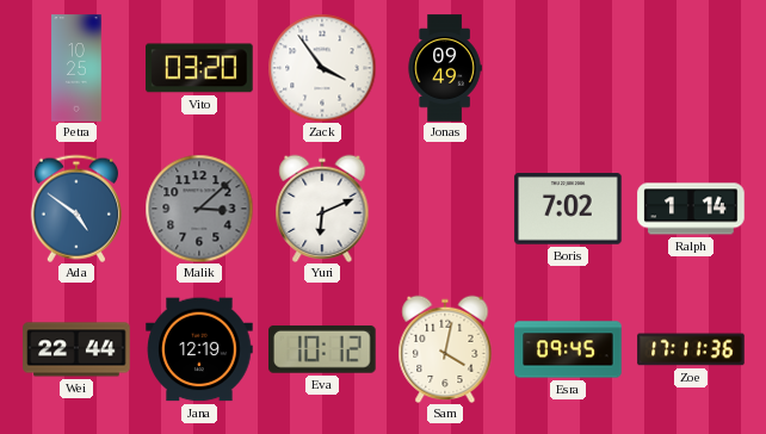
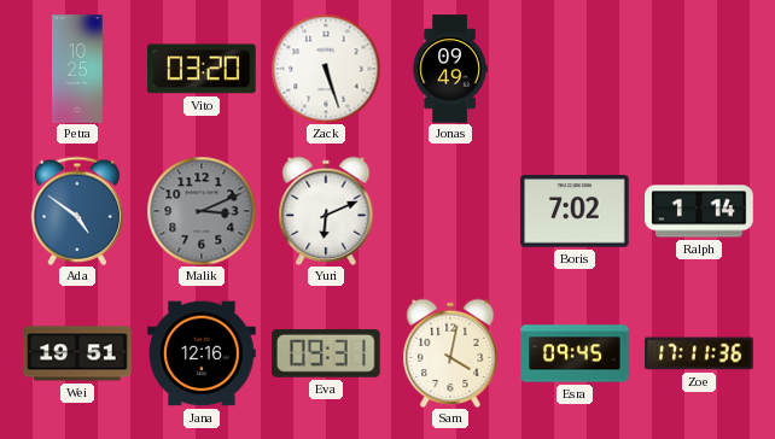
Zack: 3:54 -> 5:27
Malik: 3:08 -> 3:11
Wei: 22:44 -> 19:51
Jana: 12:19 -> 12:16
Eva: 10:12 -> 09:31
